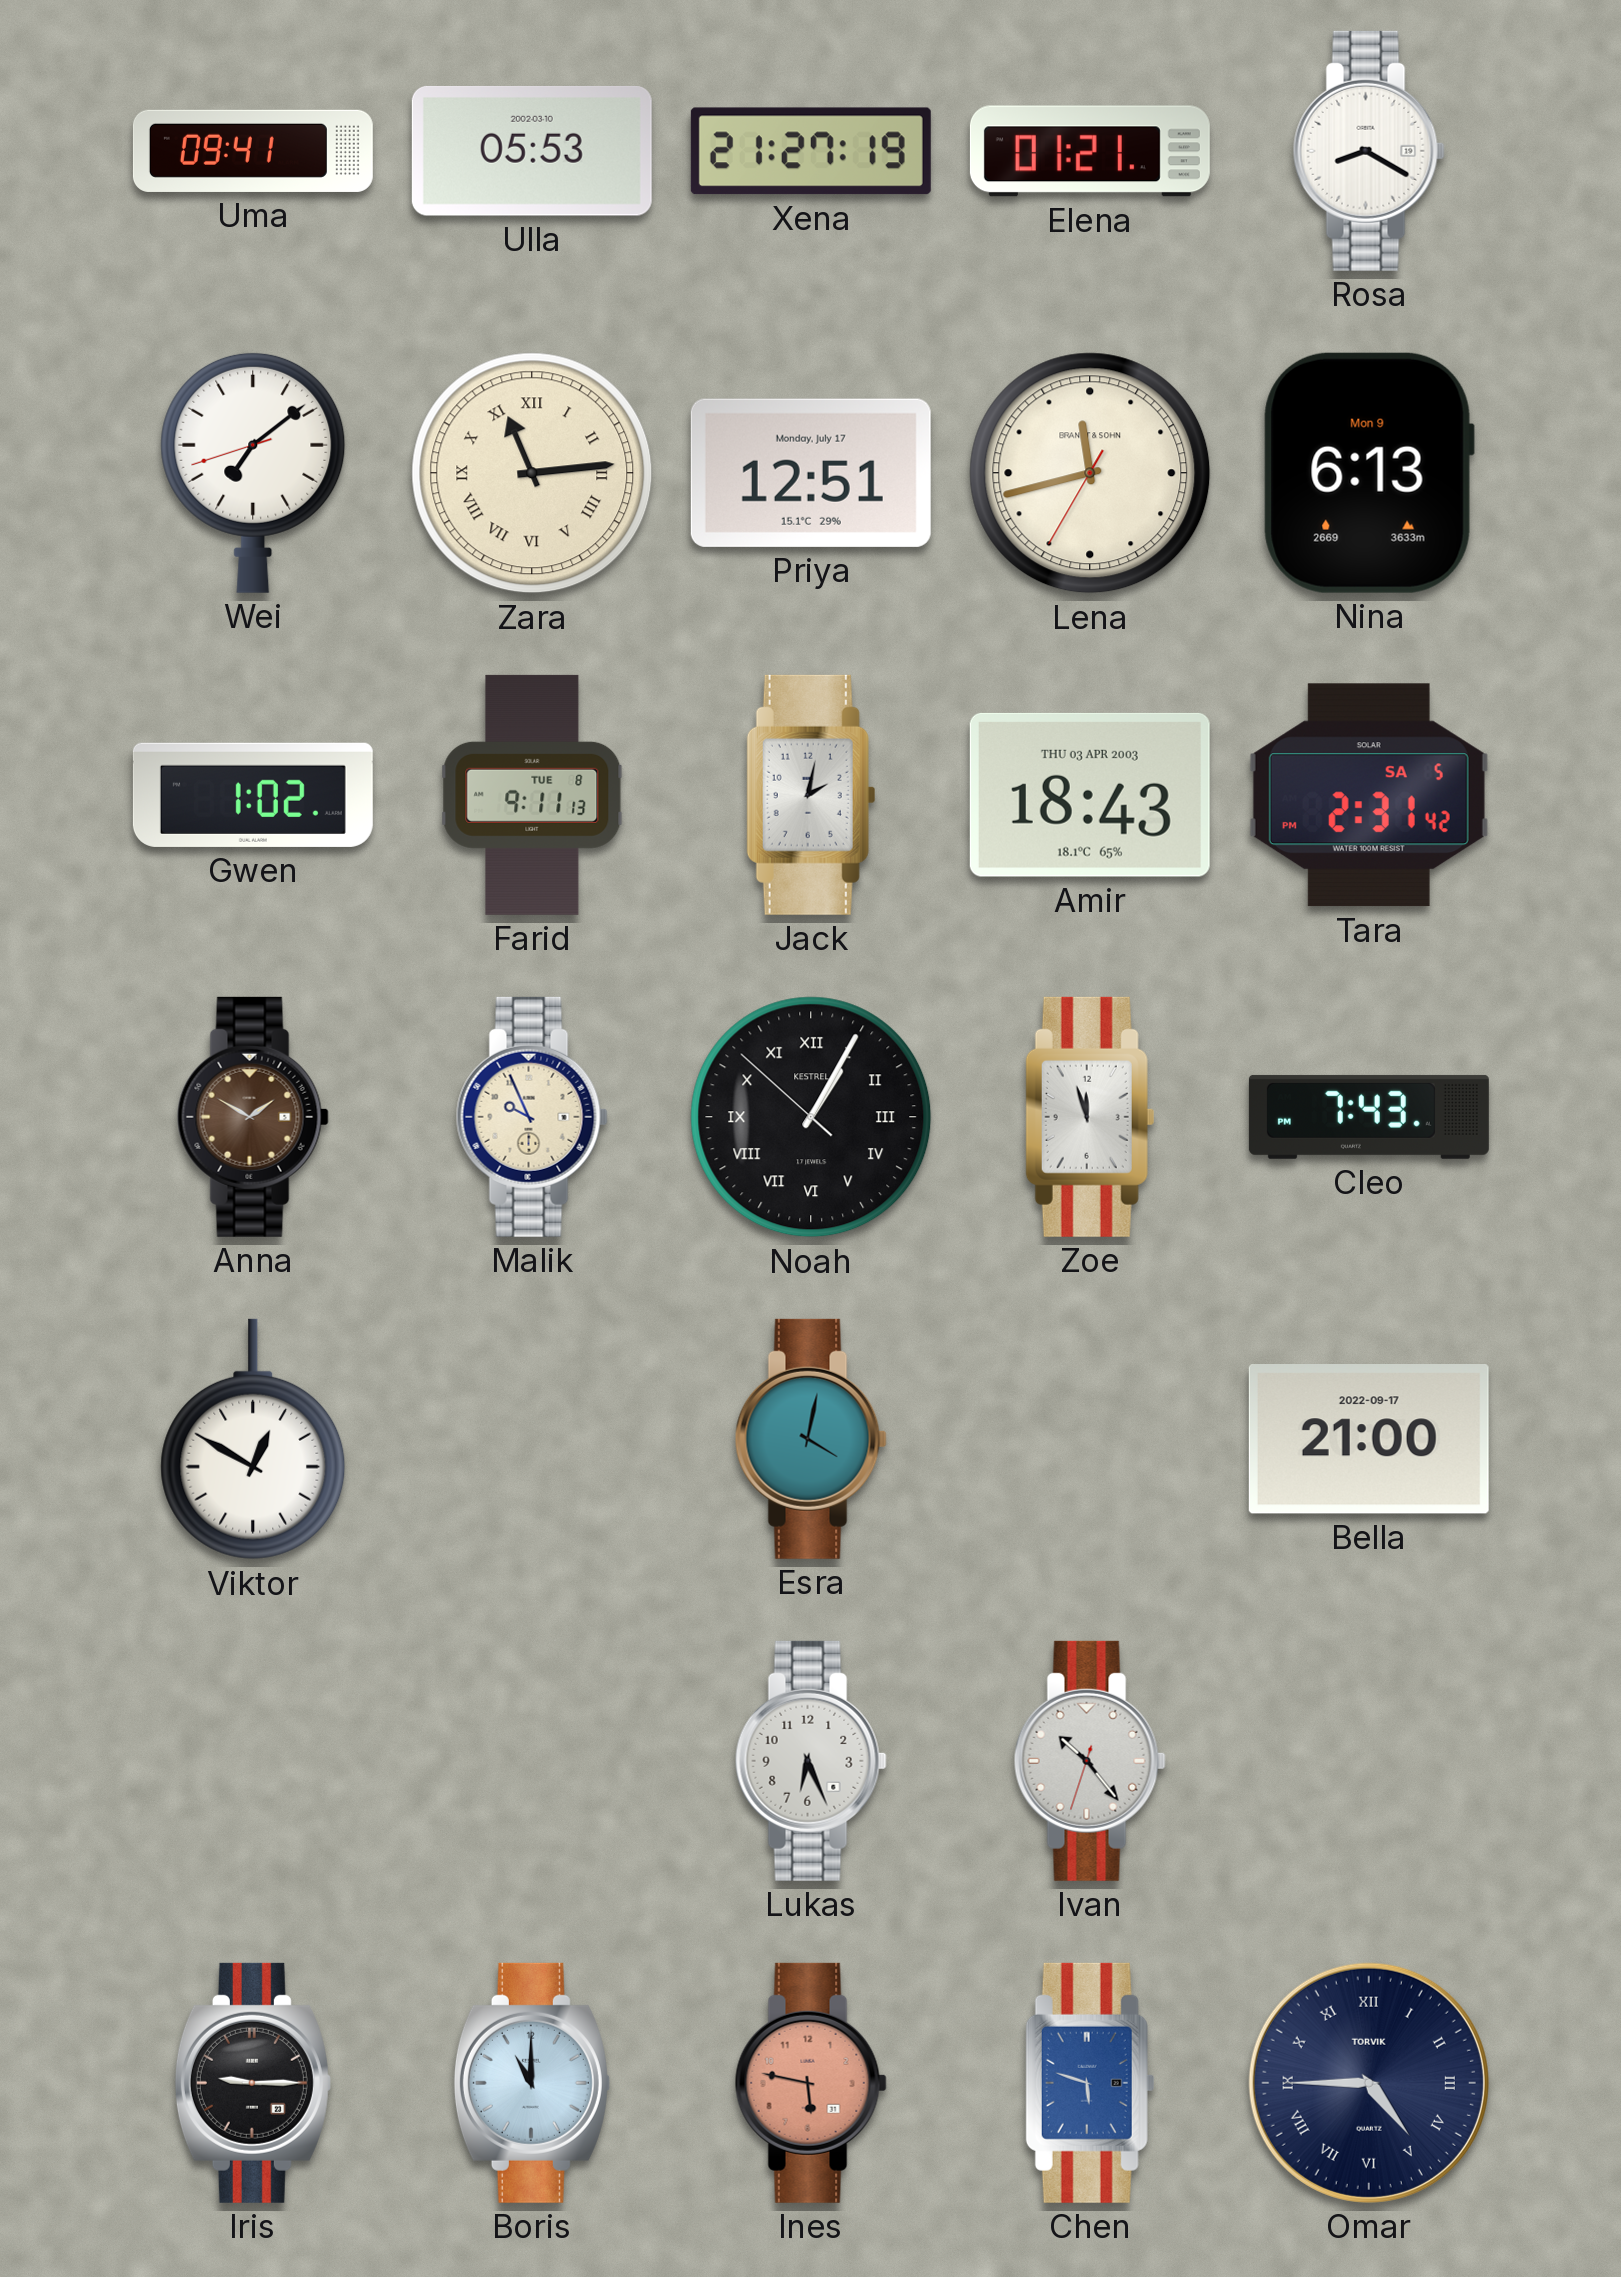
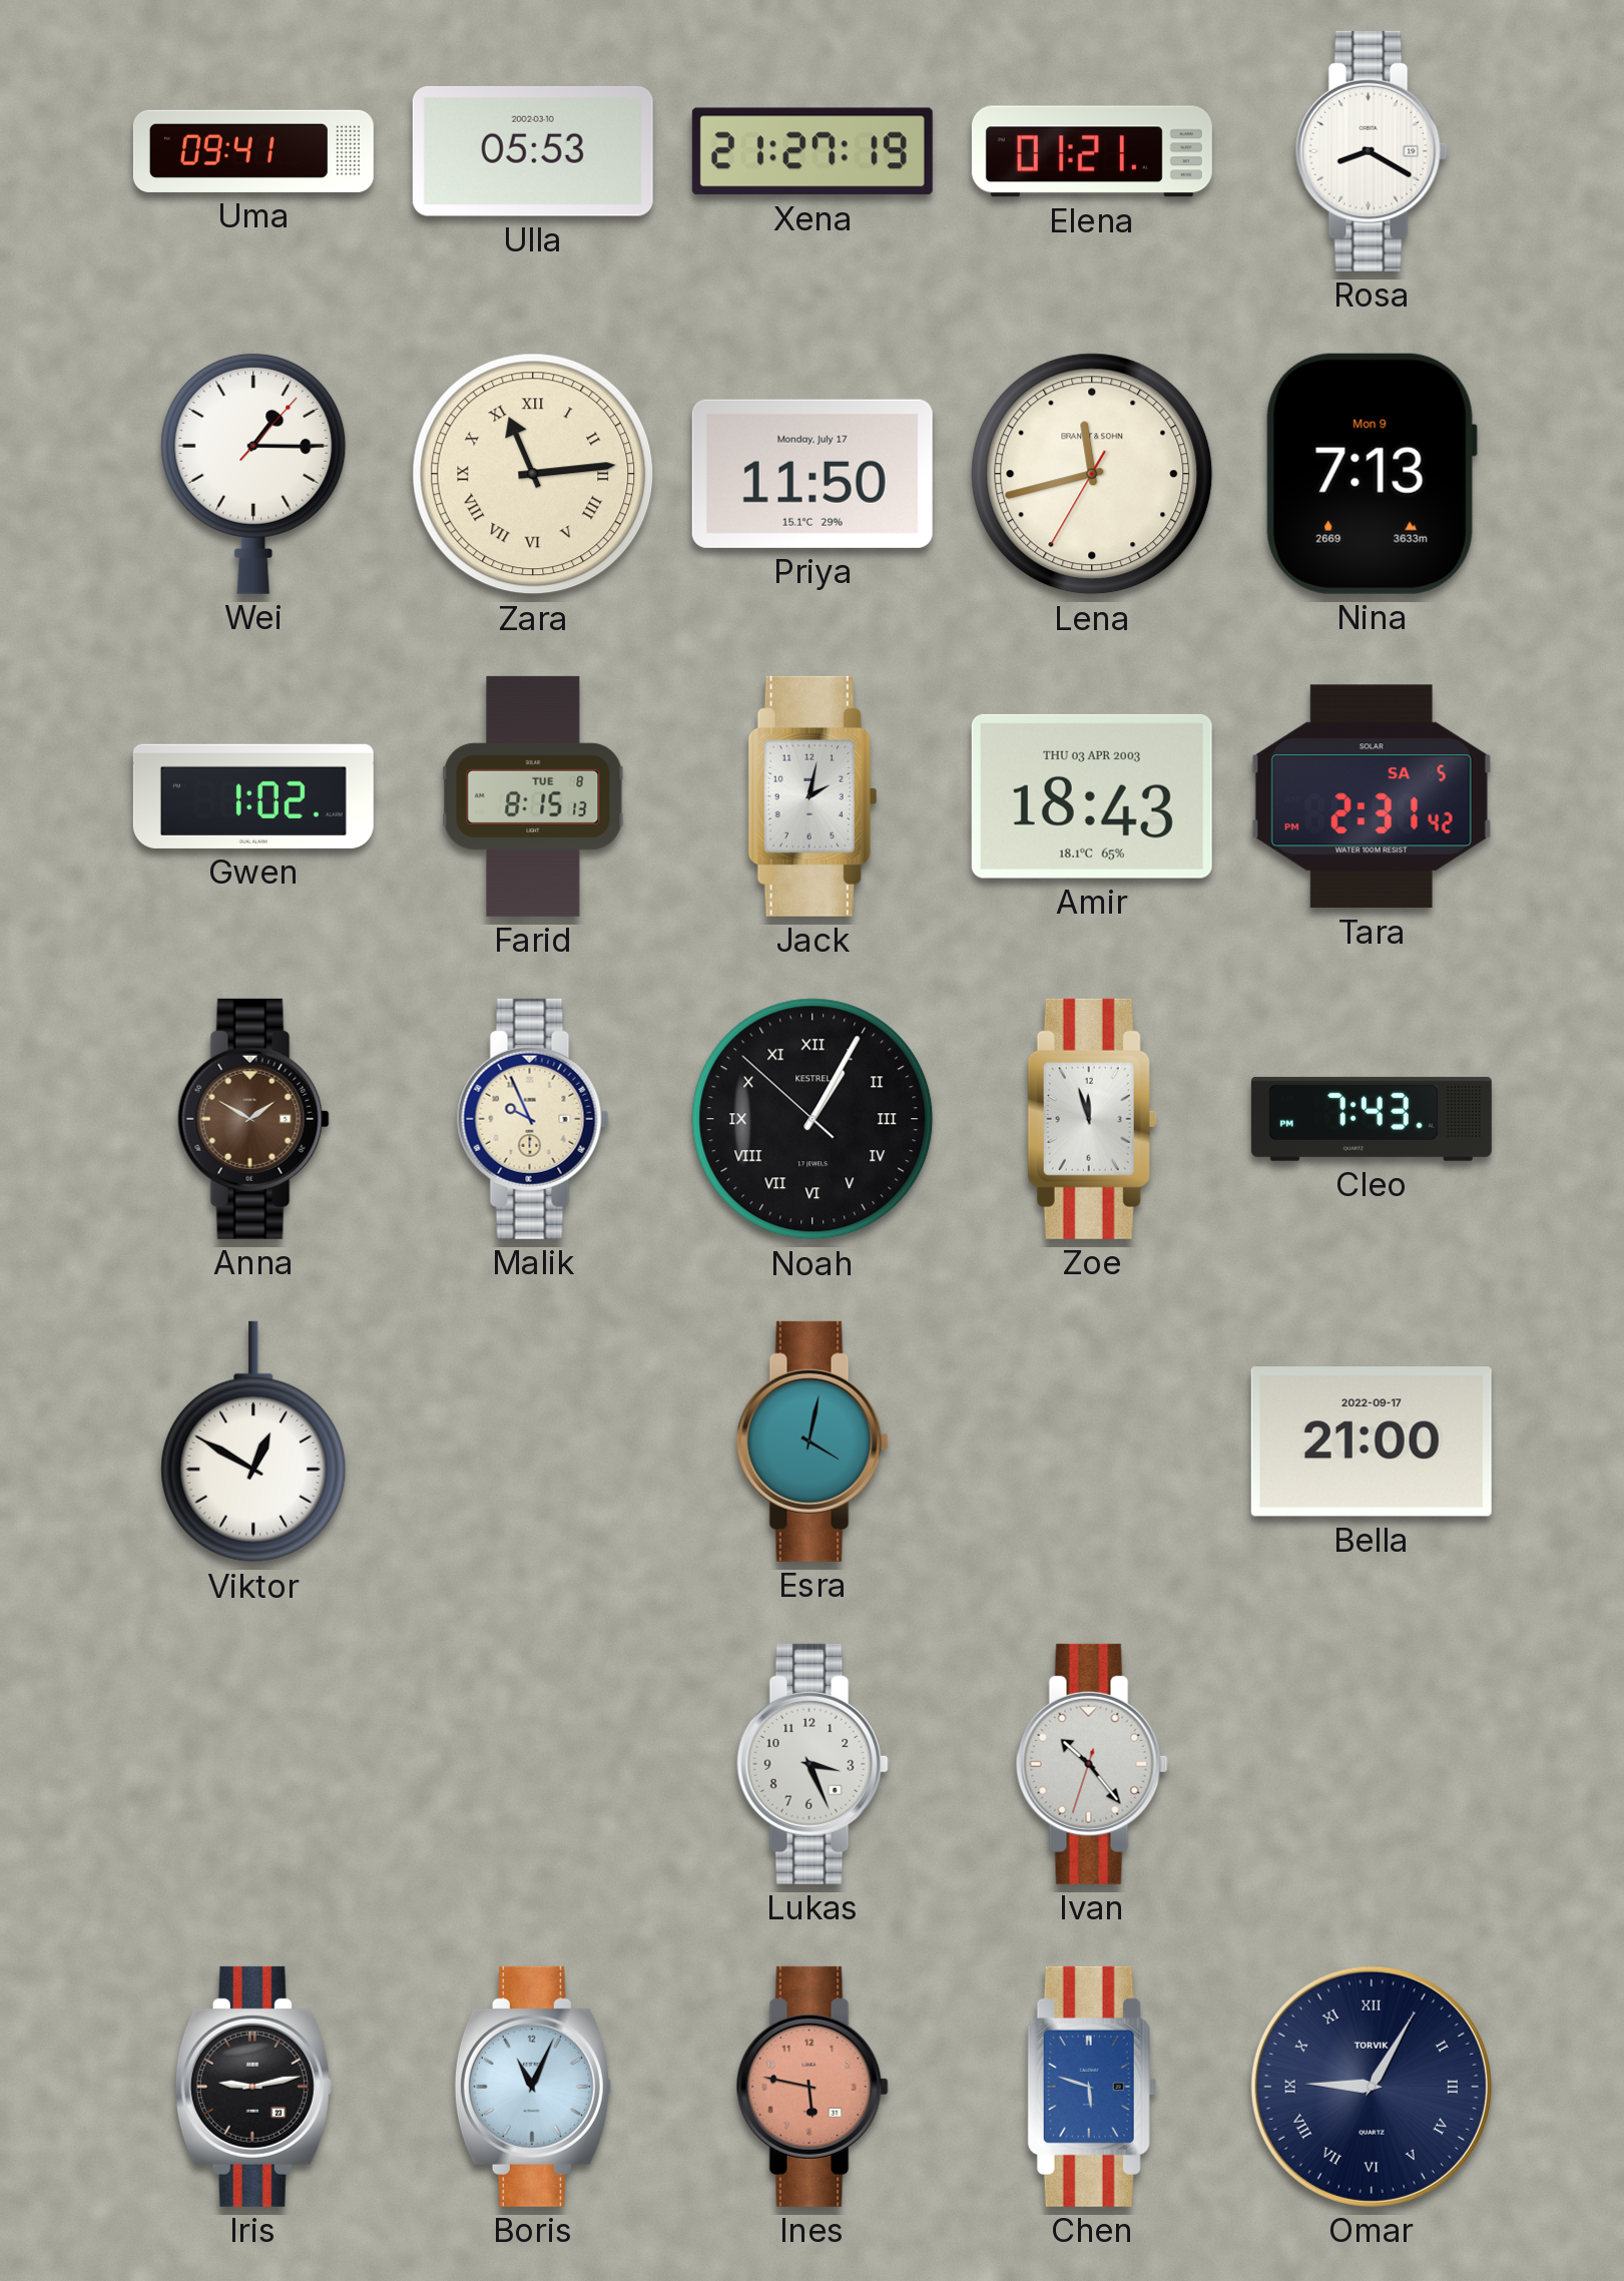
Wei: 7:08 -> 1:15
Priya: 12:51 -> 11:50
Nina: 6:13 -> 7:13
Farid: 9:11 -> 8:15
Lukas: 6:26 -> 3:26
Iris: 9:15 -> 9:13
Boris: 11:00 -> 11:04
Omar: 4:45 -> 9:05
